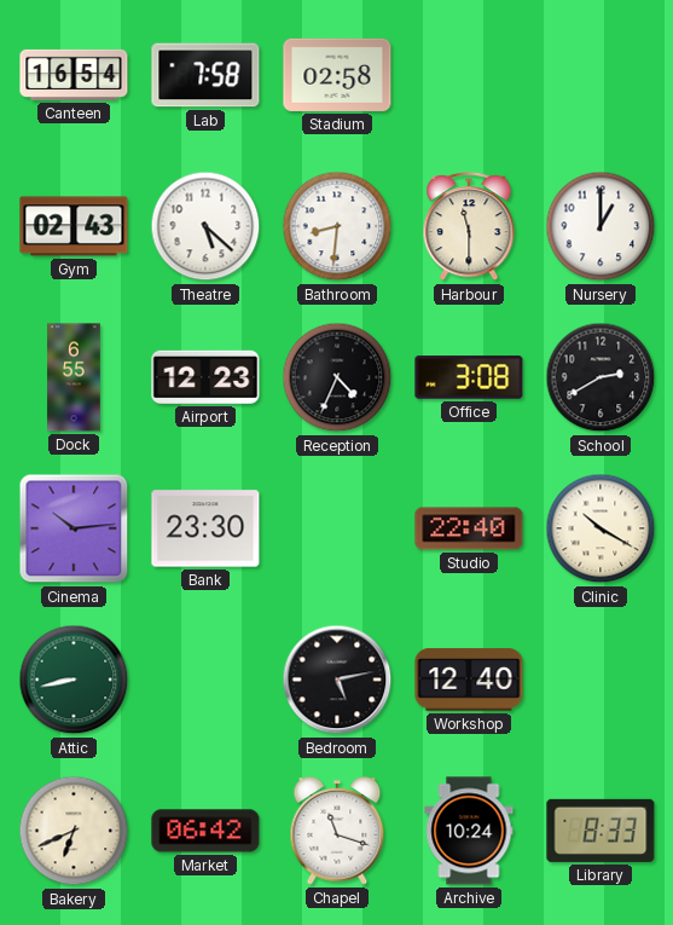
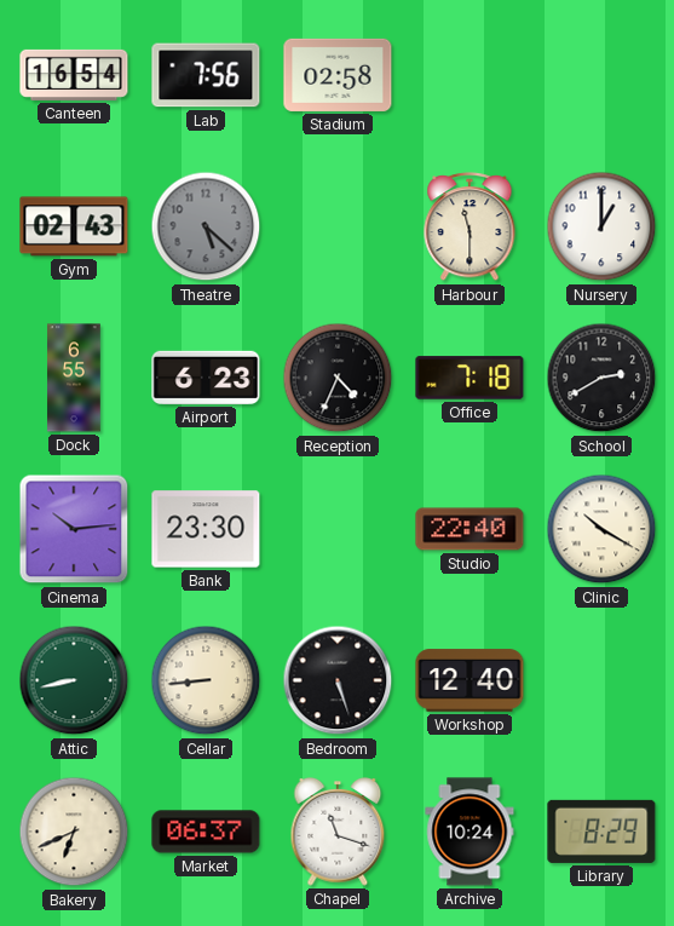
Lab: 7:58 -> 7:56
Theatre dial: white -> grey
Bathroom: 8:31 -> none
Airport: 12:23 -> 6:23
Office: 3:08 -> 7:18
Cellar: none -> 8:44
Bedroom: 5:13 -> 5:27
Market: 06:42 -> 06:37
Library: 8:33 -> 8:29
